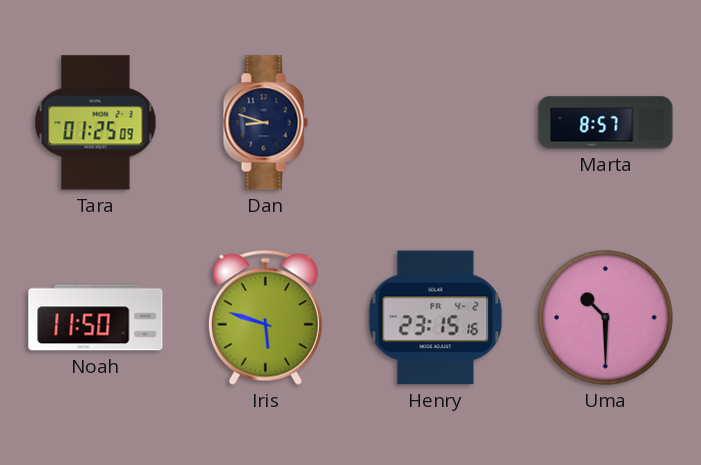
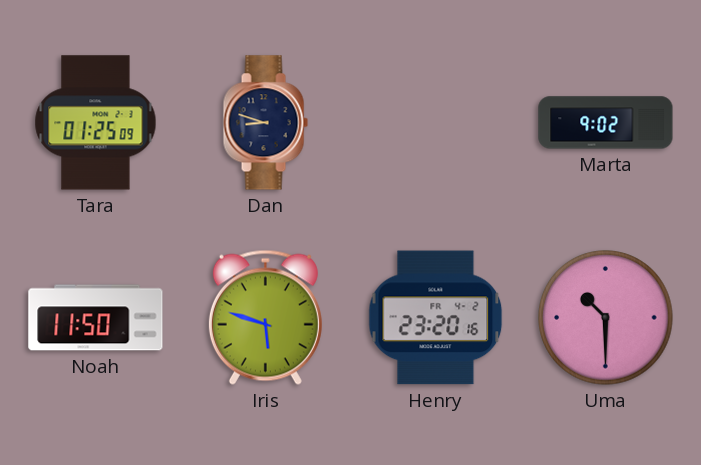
Marta: 8:57 -> 9:02
Henry: 23:15 -> 23:20
